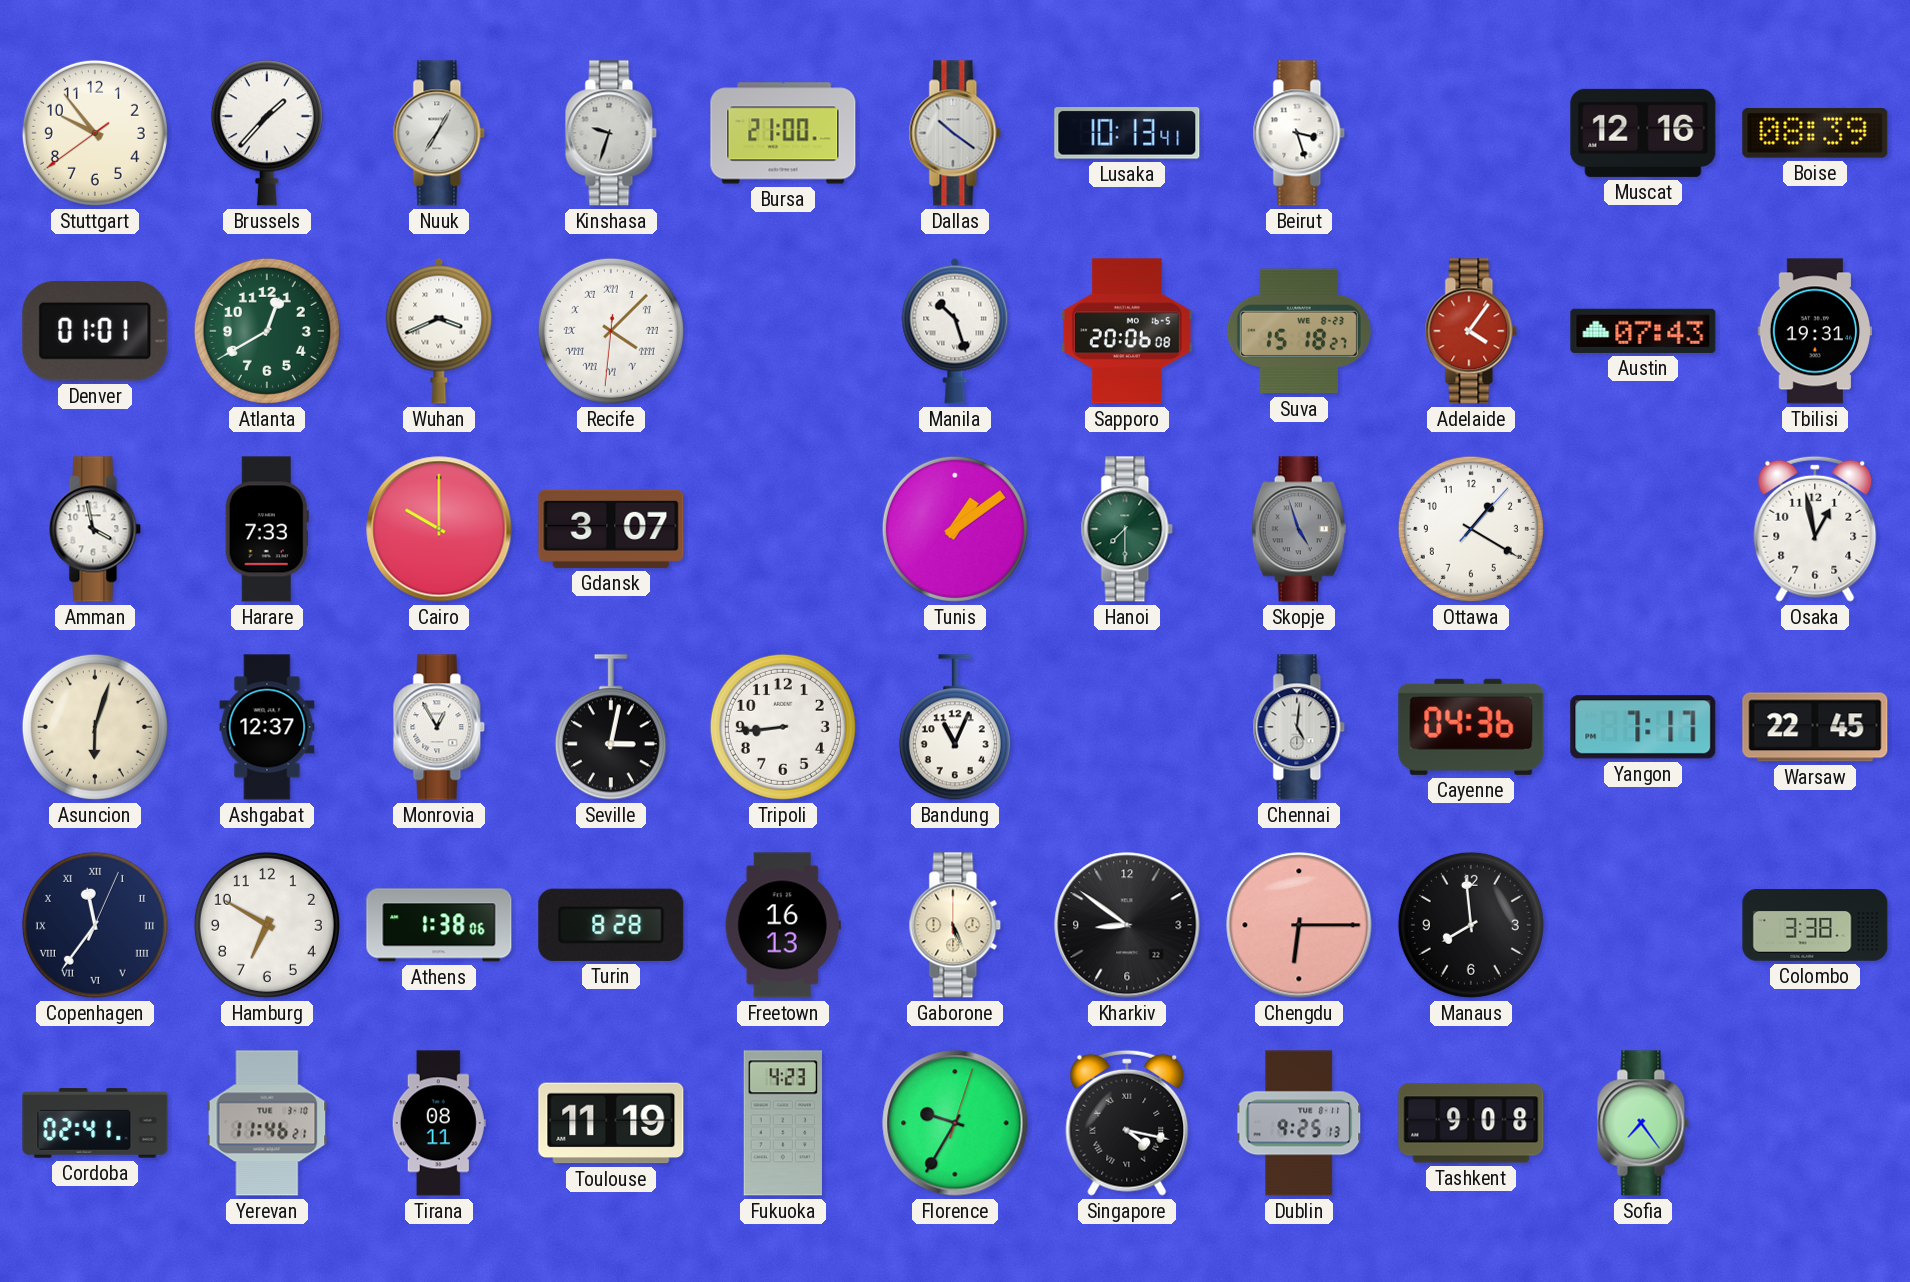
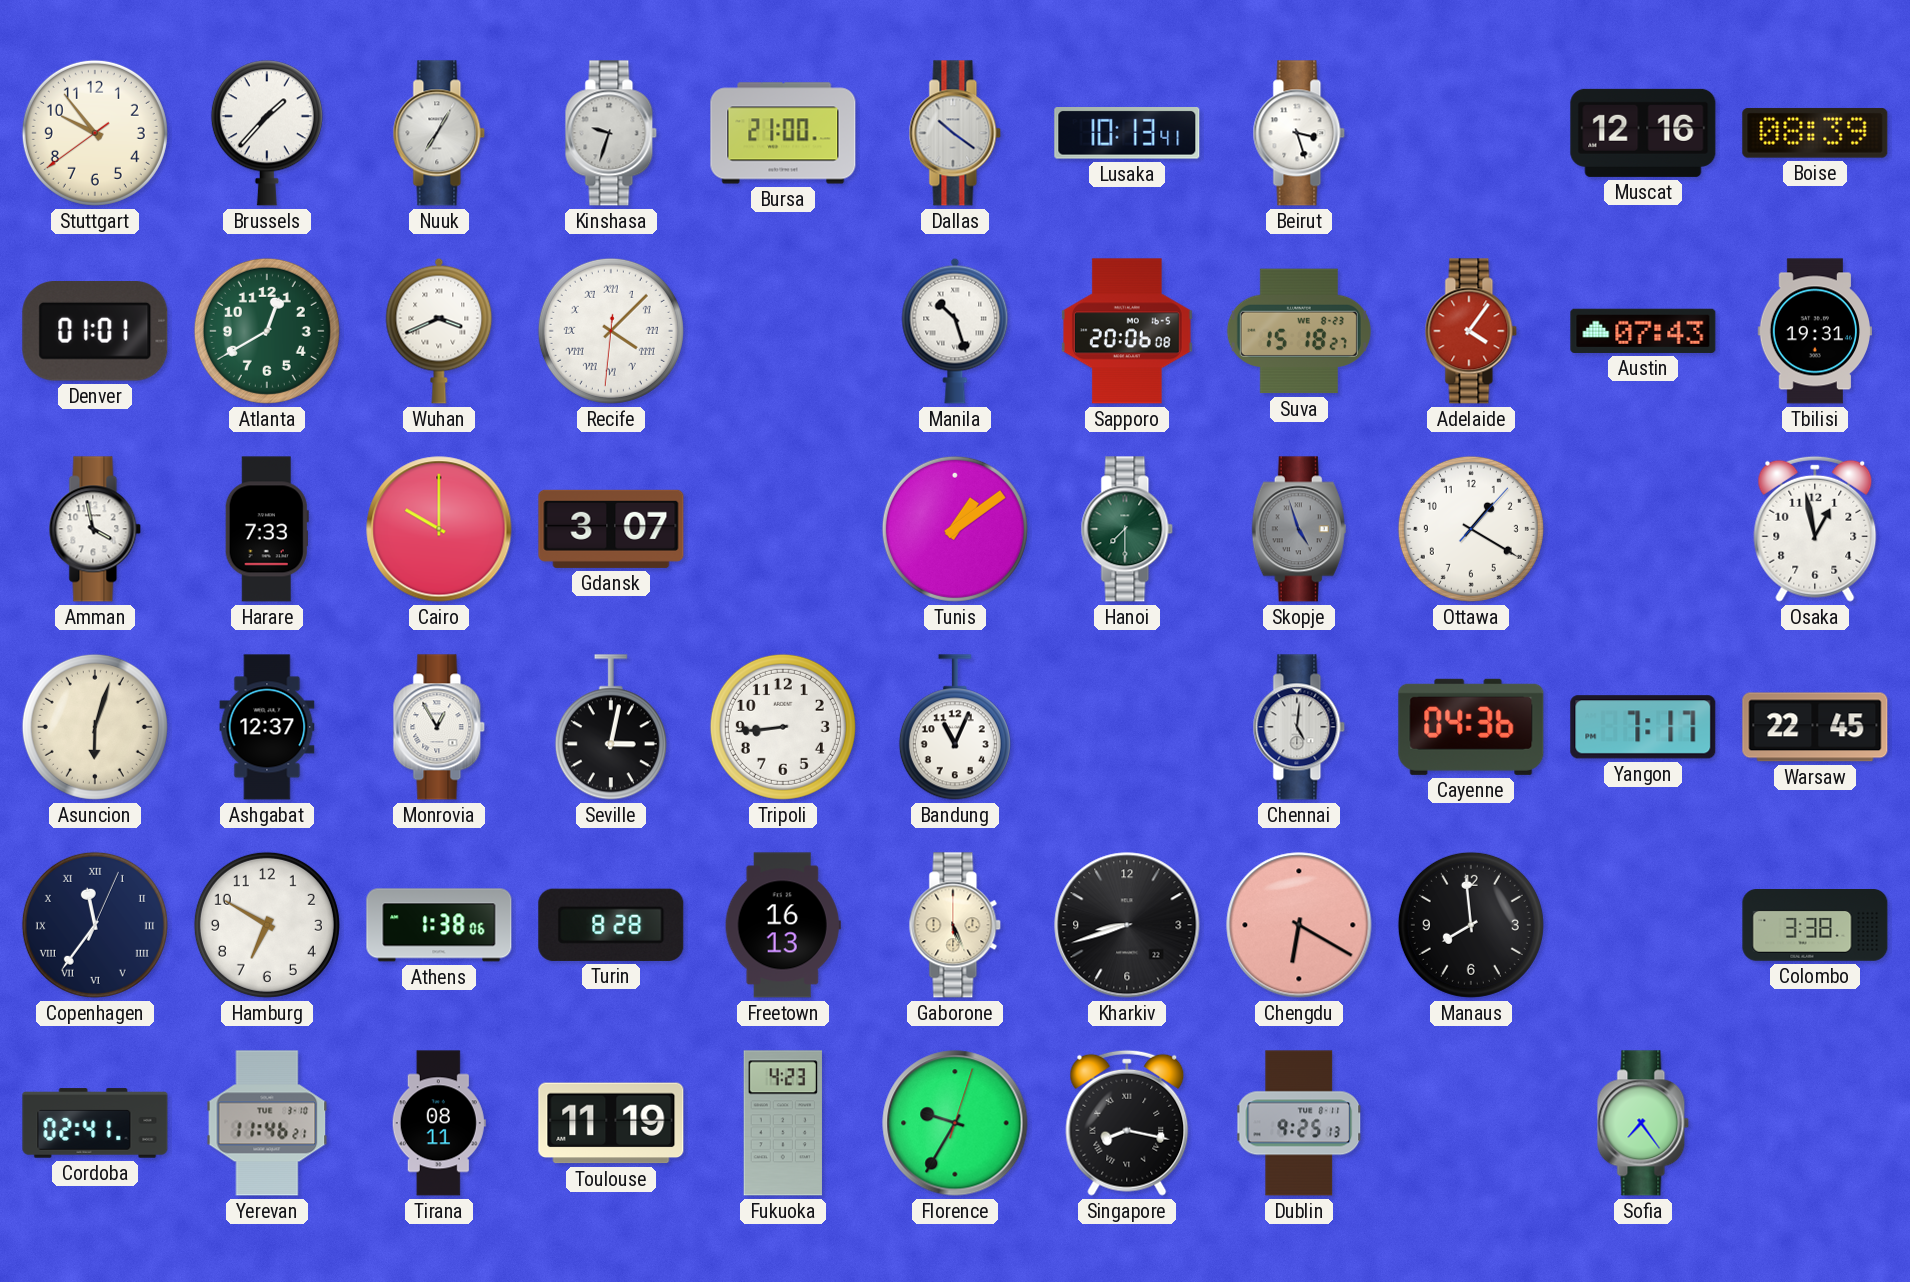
Kharkiv: 8:51 -> 8:42
Chengdu: 6:15 -> 6:20
Singapore: 4:17 -> 8:17
Tashkent: 9:08 -> none
